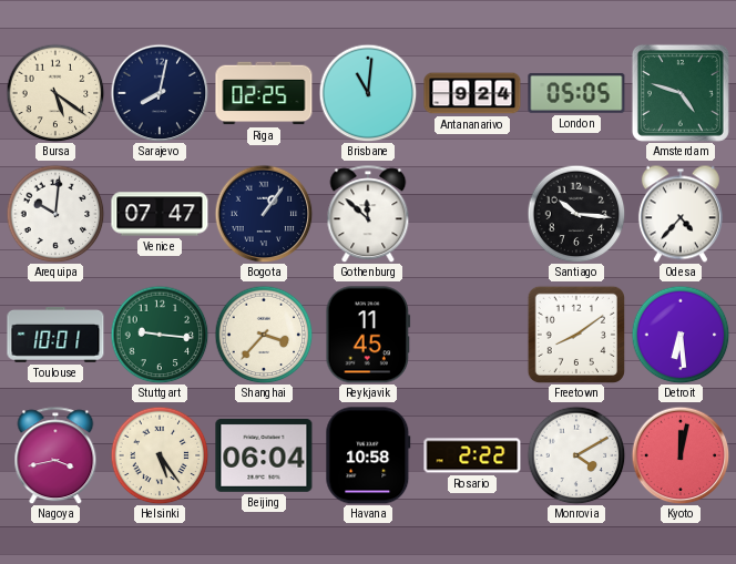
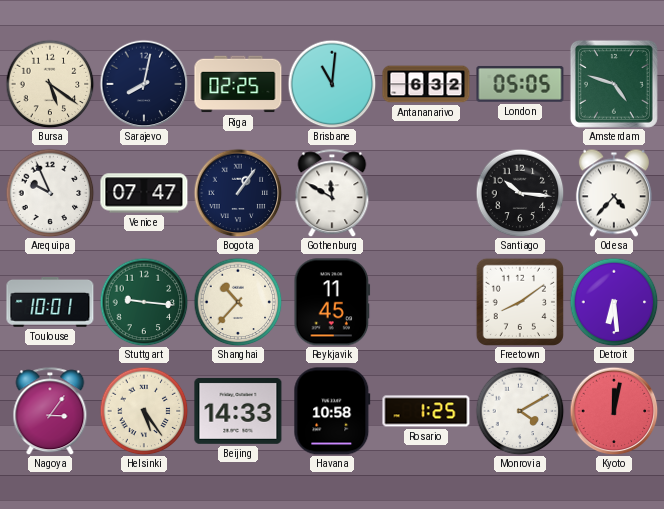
Antananarivo: 9:24 -> 6:32
Arequipa: 10:01 -> 9:56
Gothenburg: 11:52 -> 11:50
Shanghai: 3:37 -> 10:37
Nagoya: 3:43 -> 3:06
Beijing: 06:04 -> 14:33
Rosario: 2:22 -> 1:25
